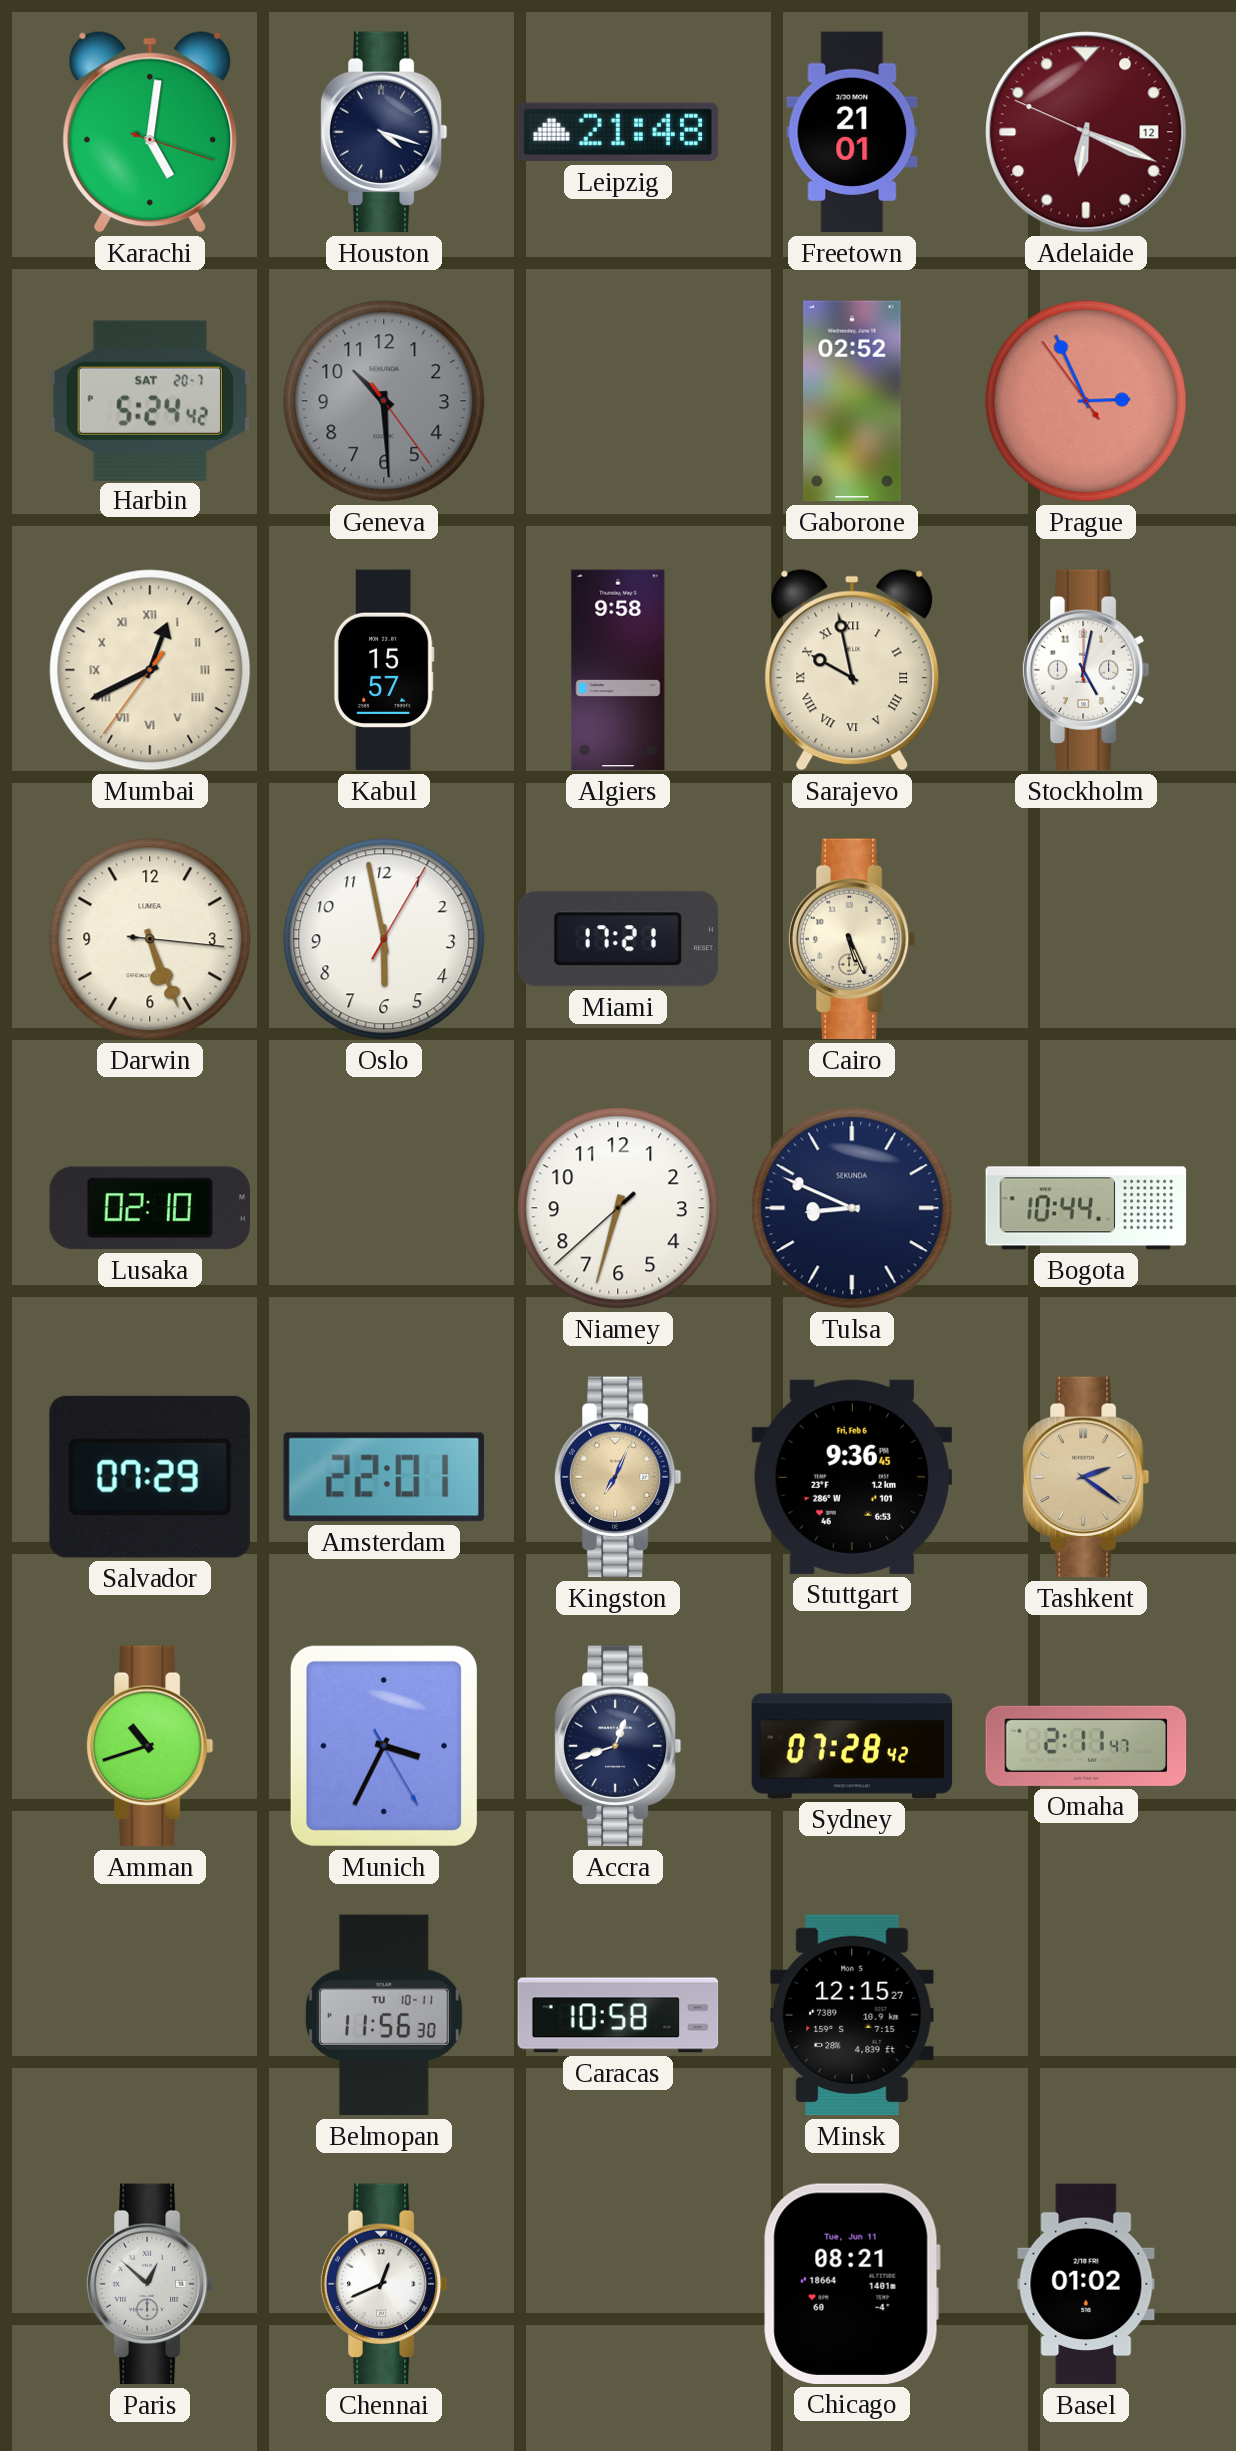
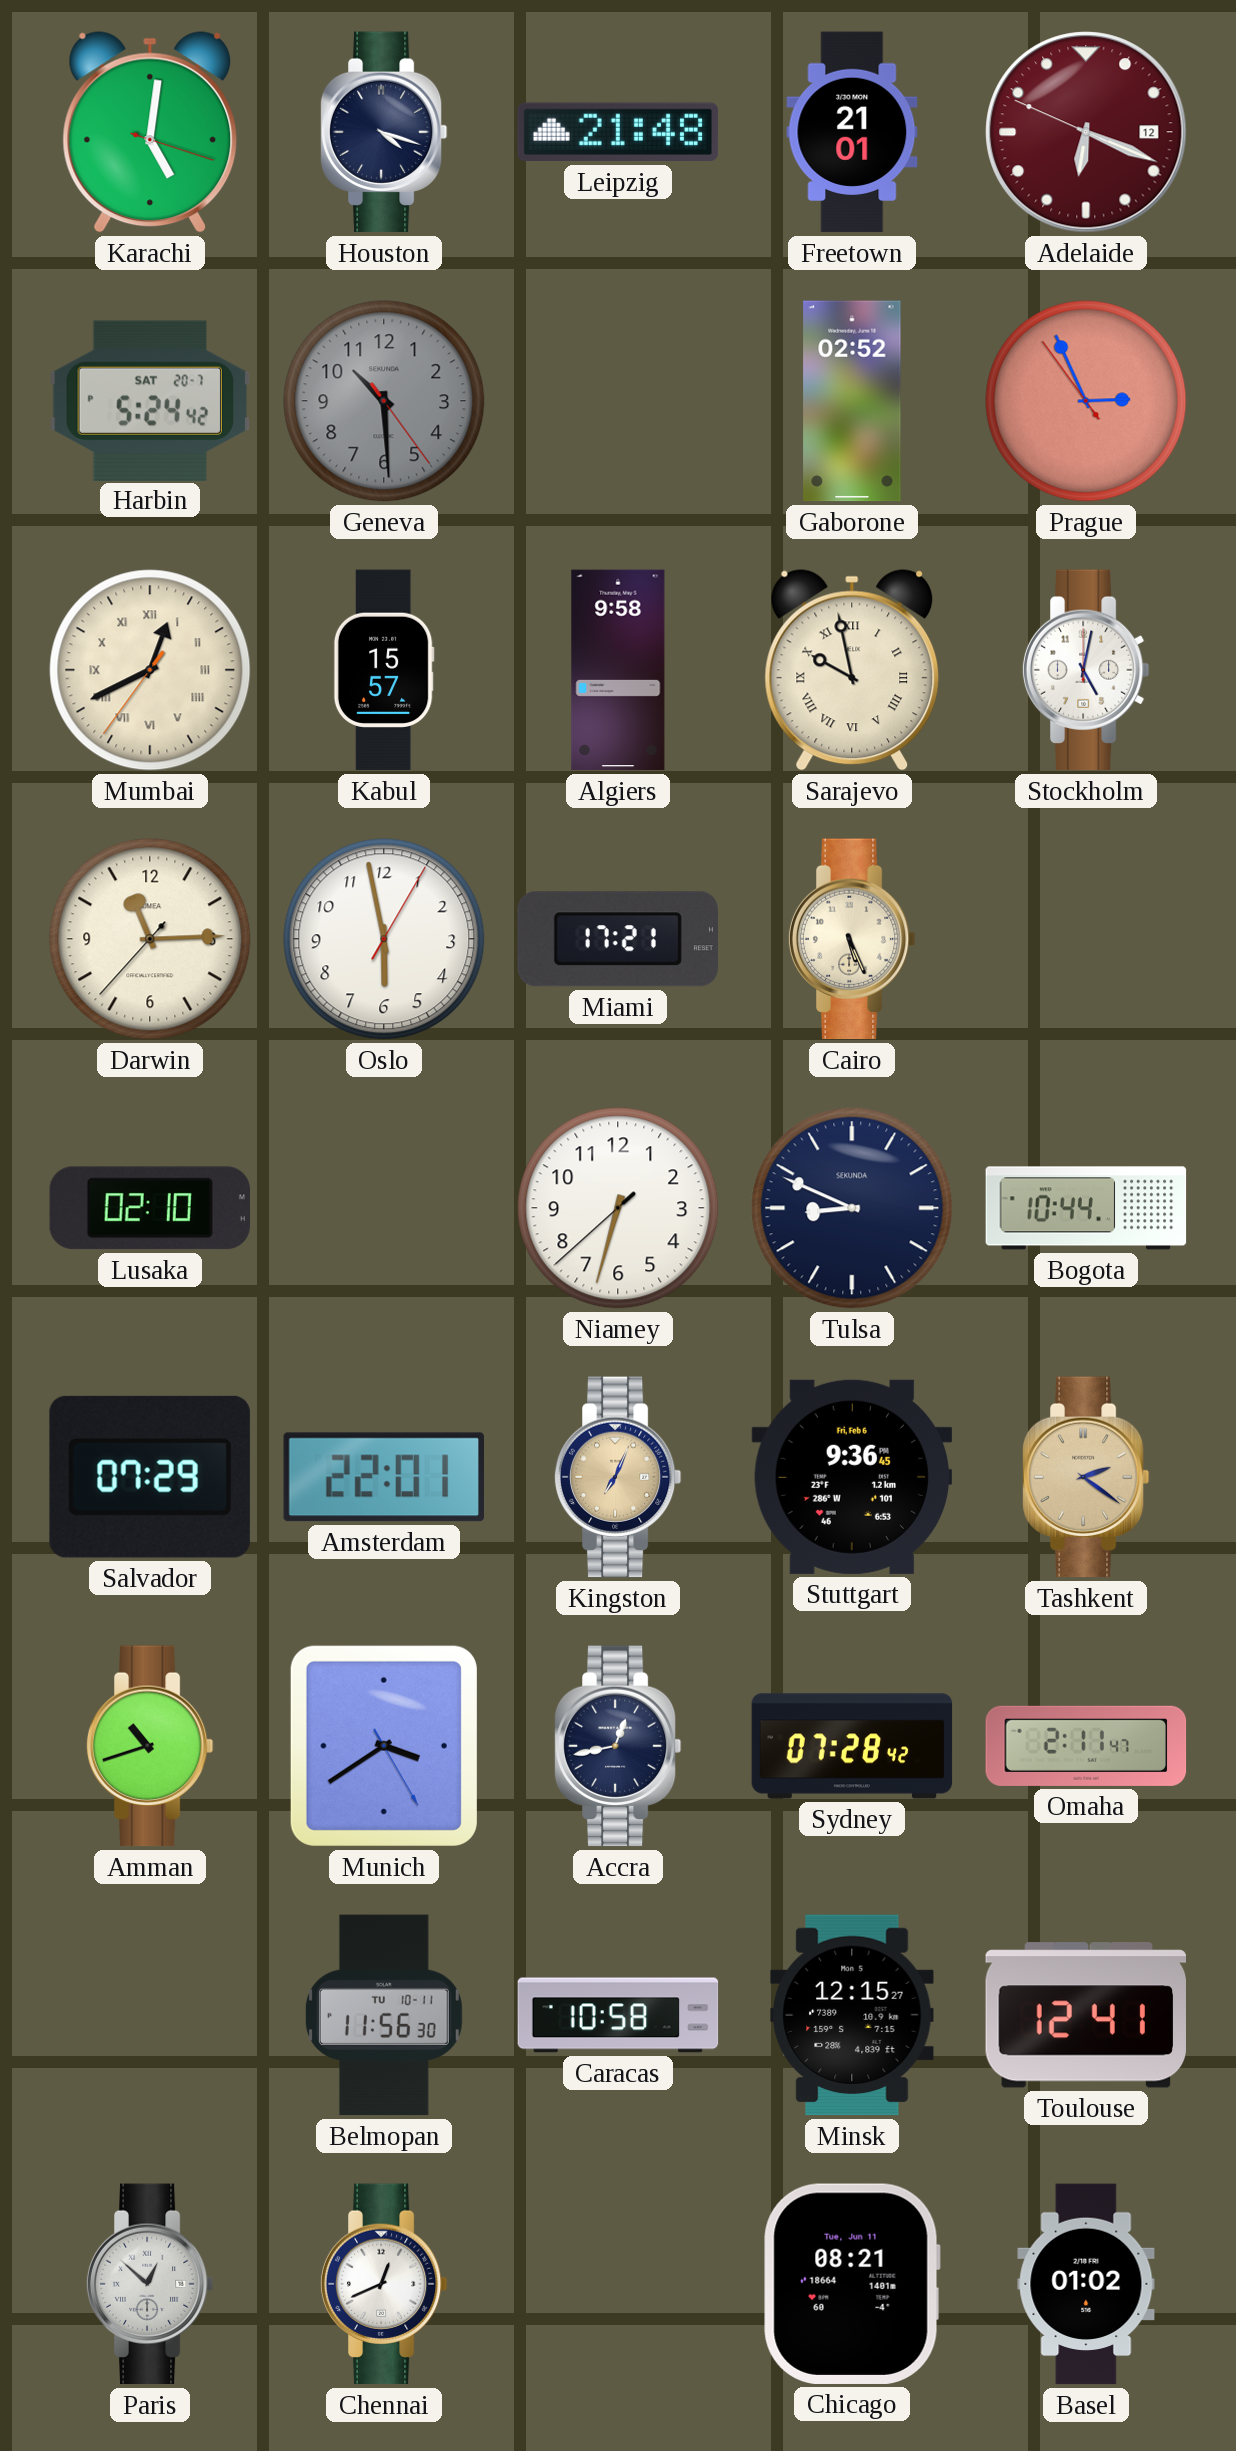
Darwin: 5:26 -> 11:14
Munich: 3:34 -> 3:39
Accra: 12:42 -> 12:43
Toulouse: none -> 12:41
